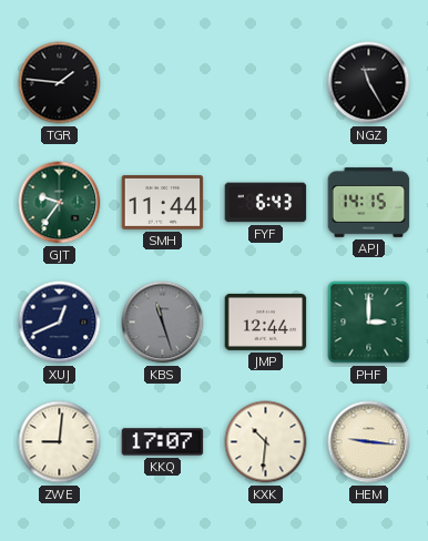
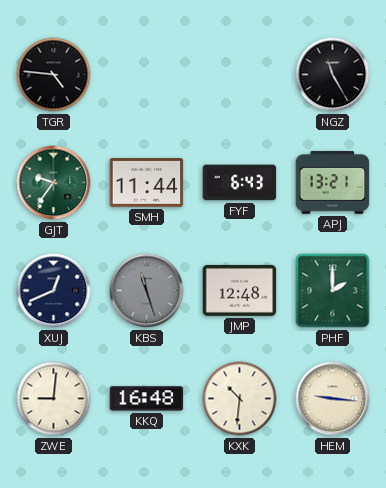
TGR: 1:46 -> 4:46
APJ: 14:15 -> 13:21
JMP: 12:44 -> 12:48
PHF: 3:00 -> 2:00
KKQ: 17:07 -> 16:48
